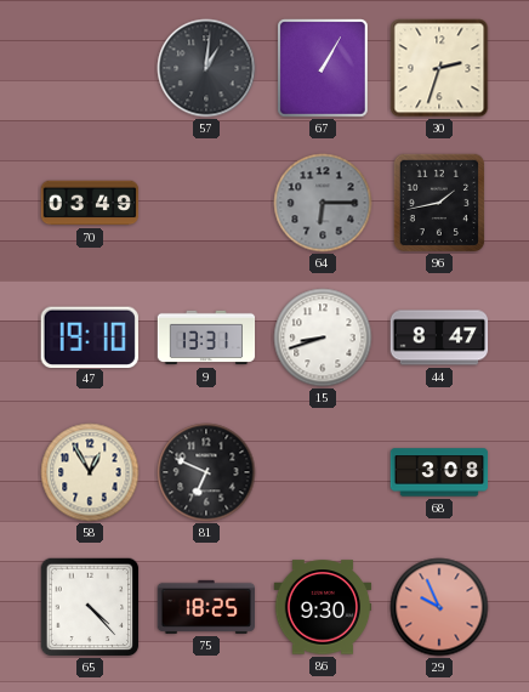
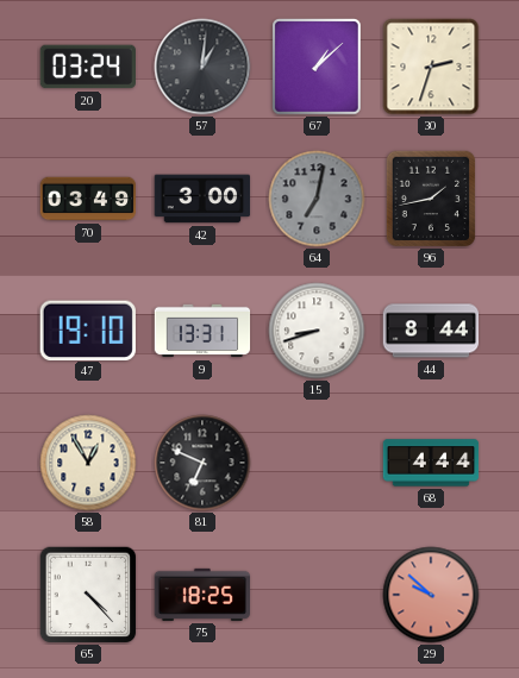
20: none -> 03:24
67: 1:05 -> 1:08
42: none -> 3:00
64: 6:15 -> 7:02
44: 8:47 -> 8:44
68: 3:08 -> 4:44
86: 9:30 -> none
29: 9:56 -> 9:52
